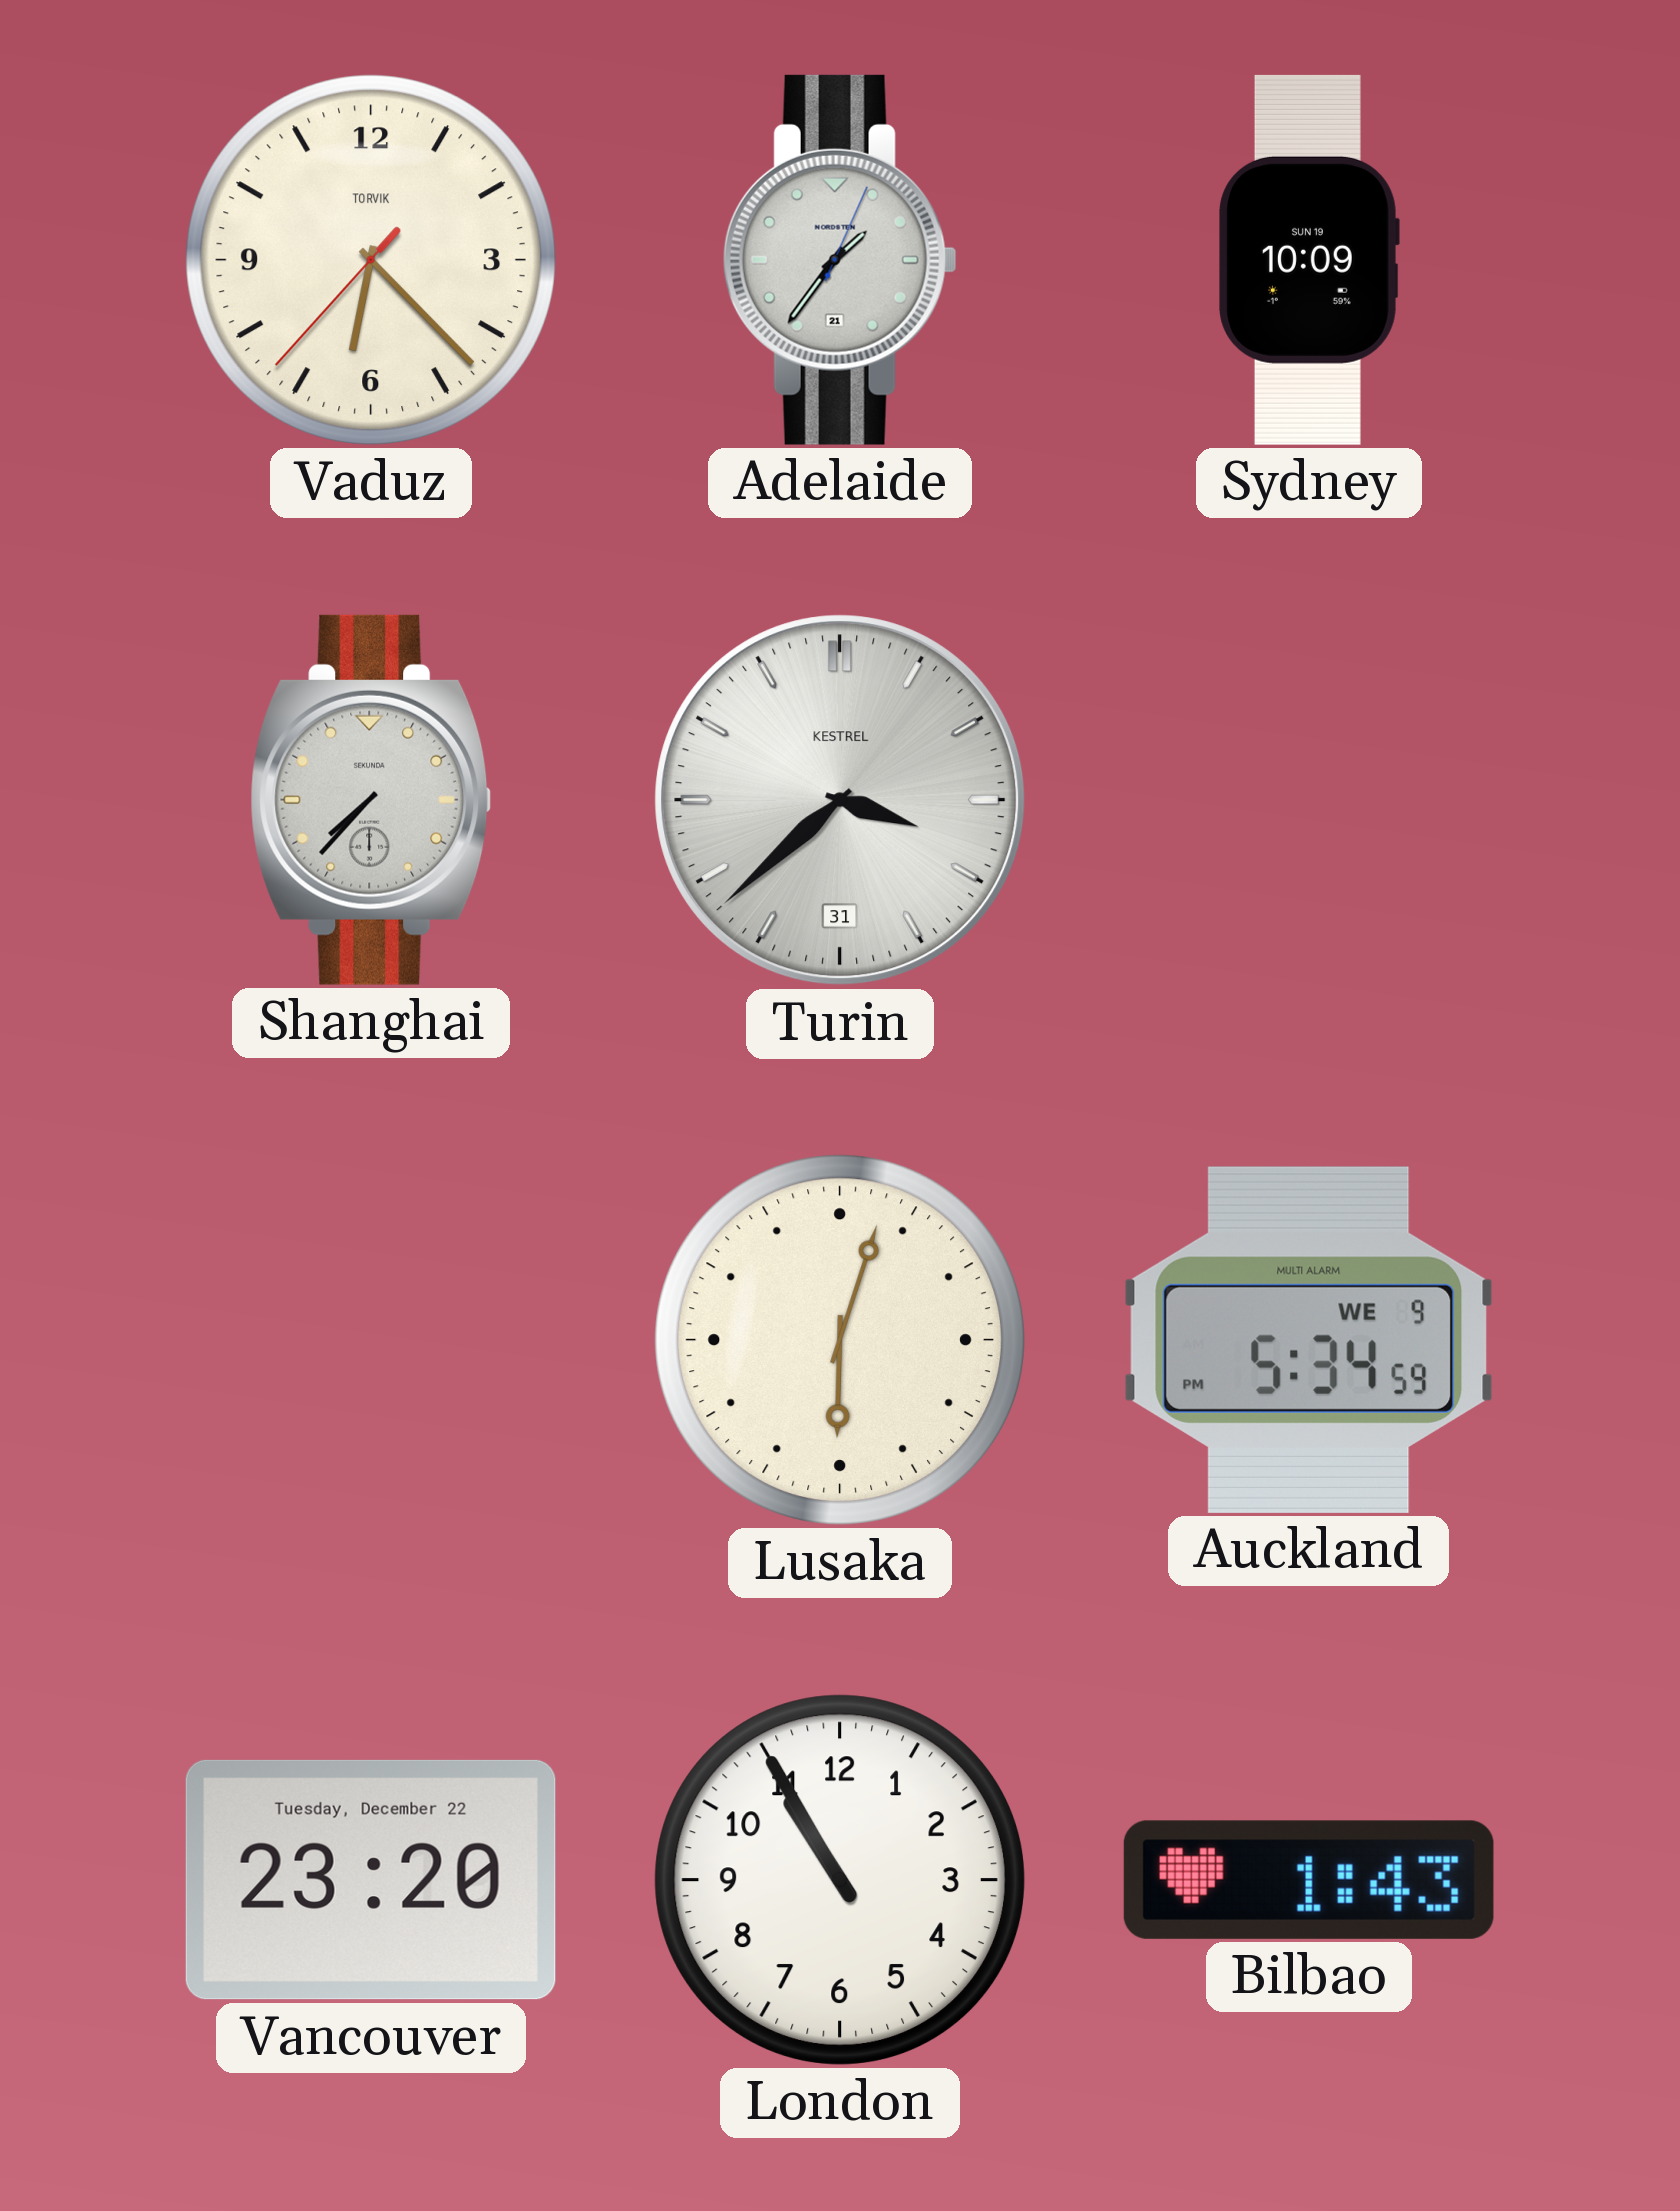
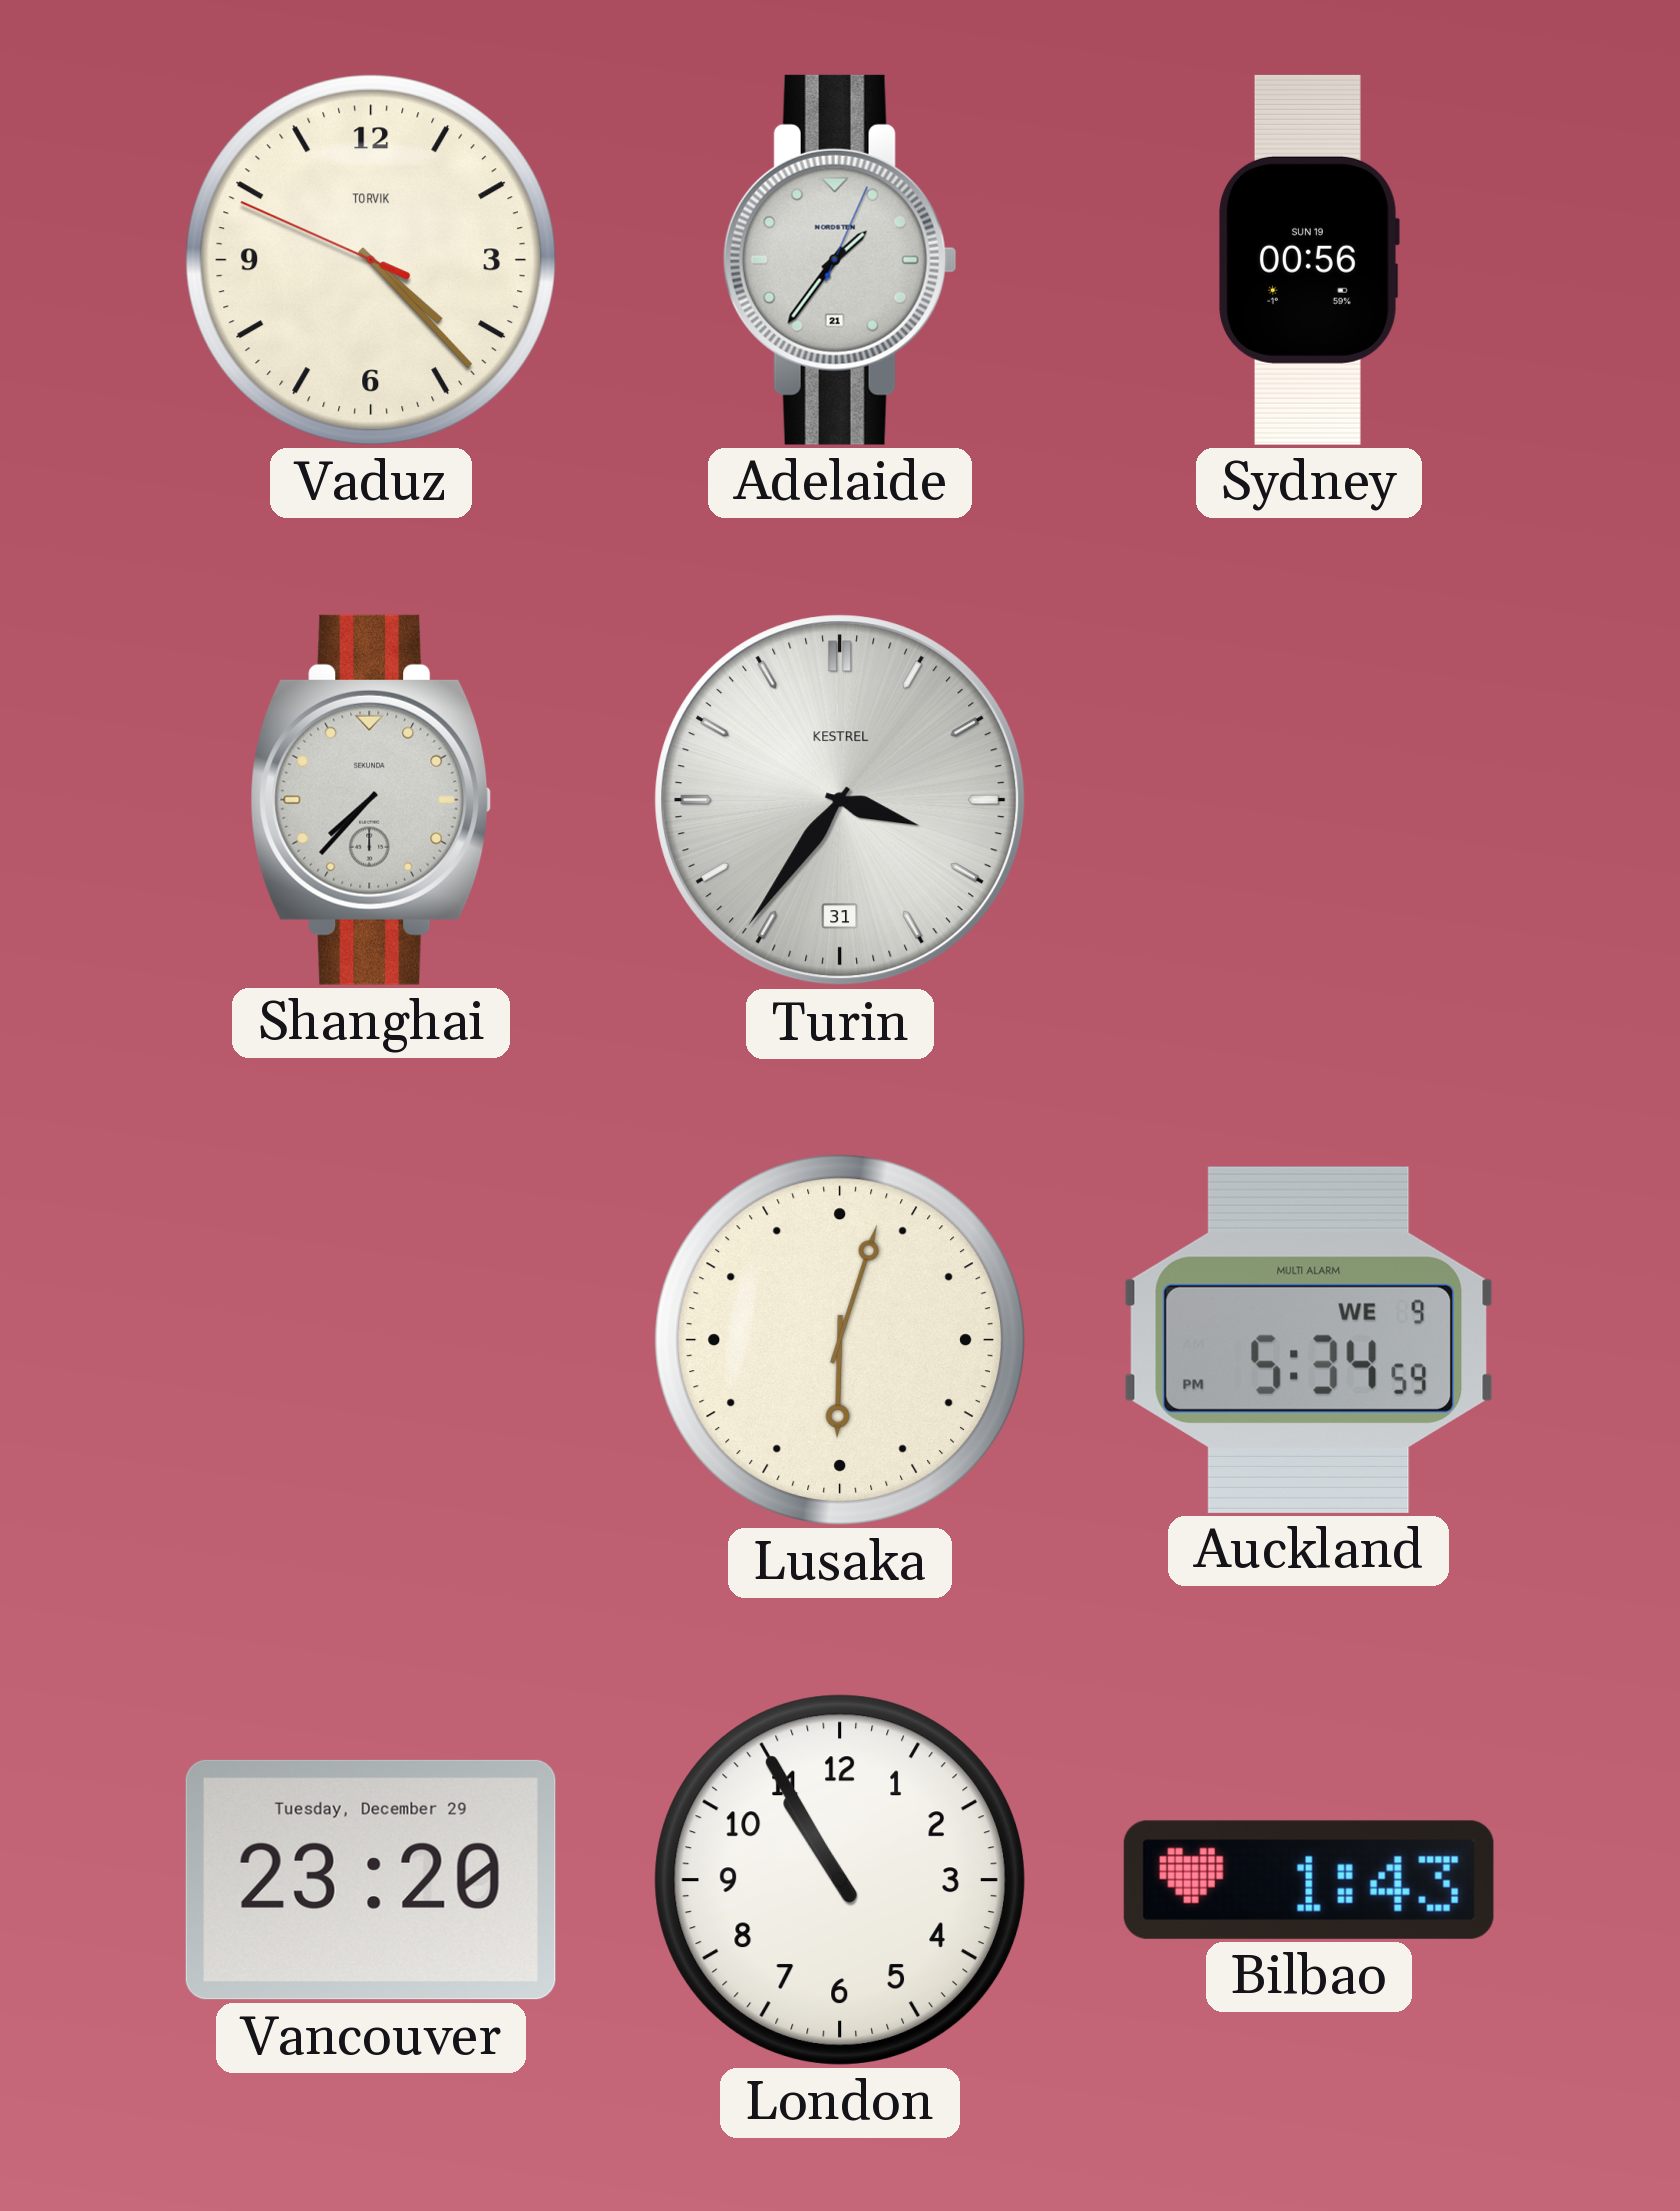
Vaduz: 6:22 -> 4:22
Sydney: 10:09 -> 00:56
Turin: 3:38 -> 3:36
Vancouver date: Tuesday, December 22 -> Tuesday, December 29
